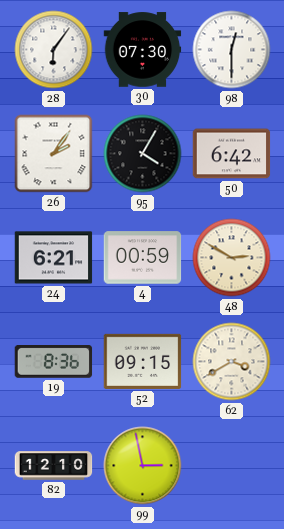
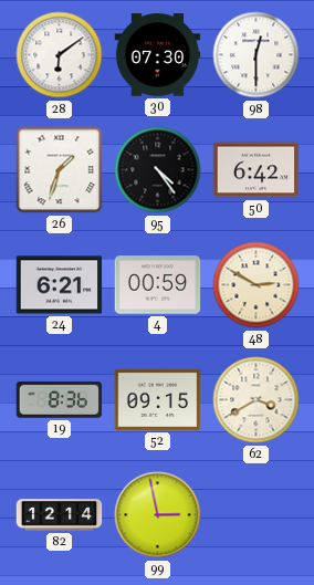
28: 6:06 -> 6:09
26: 2:06 -> 1:33
95: 4:05 -> 4:24
82: 12:10 -> 12:14
